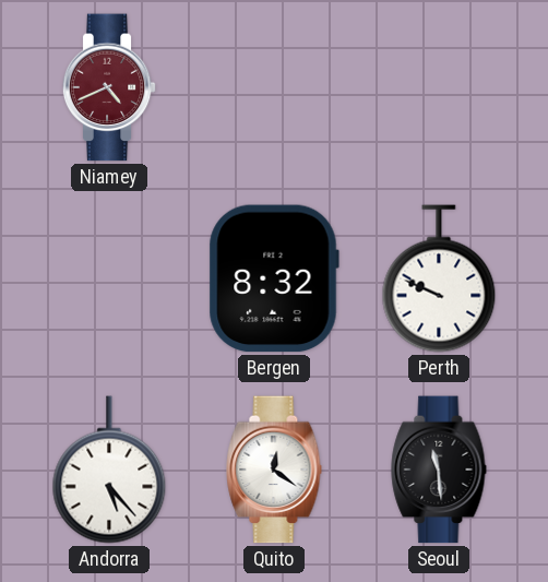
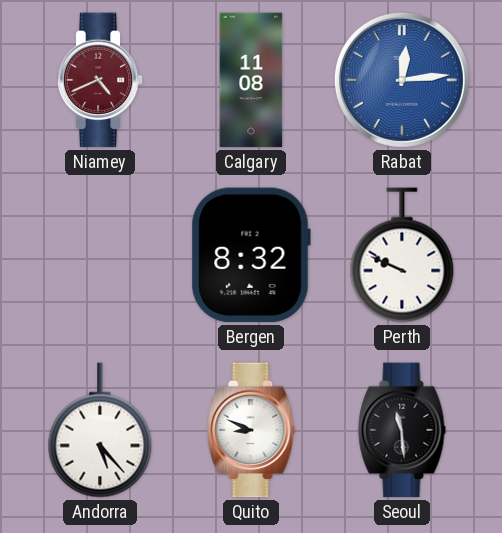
Calgary: none -> 11:08
Rabat: none -> 12:14
Quito: 12:21 -> 8:49
